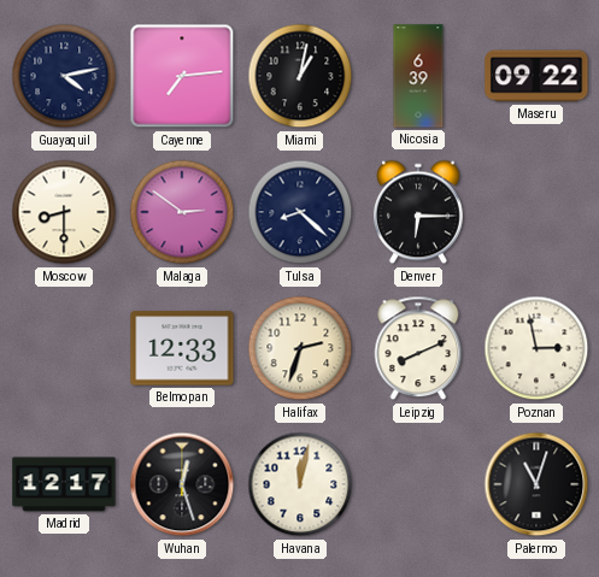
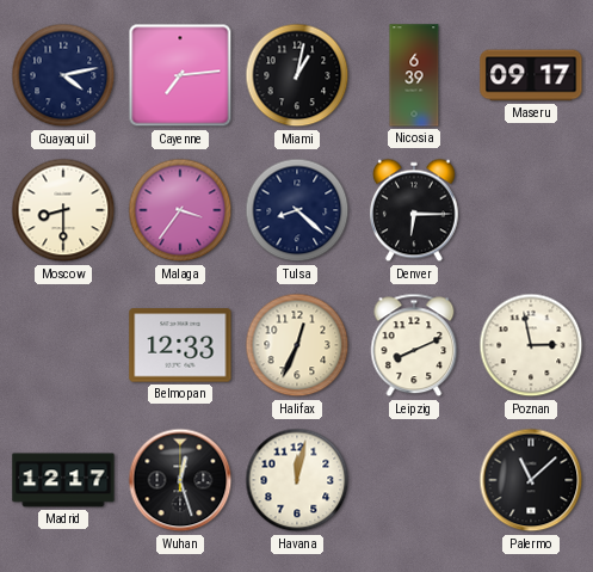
Maseru: 09:22 -> 09:17
Malaga: 2:51 -> 3:36
Halifax: 2:33 -> 12:34
Palermo: 11:03 -> 11:08
